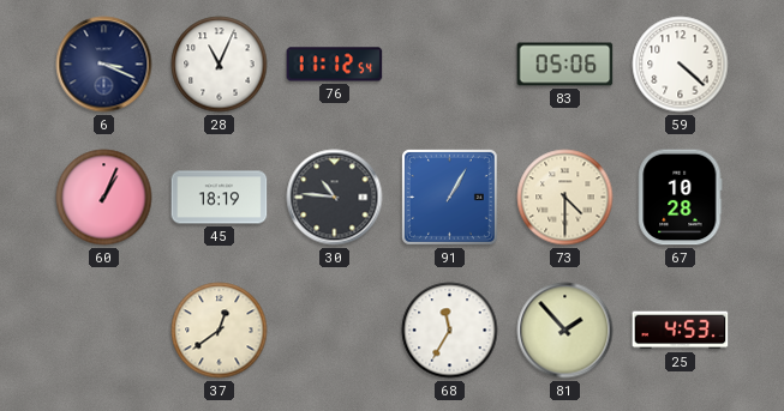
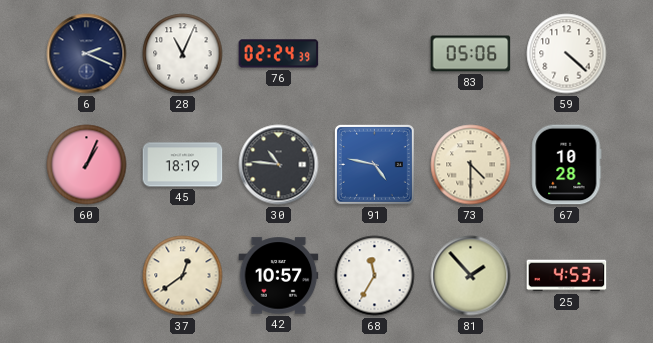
6: 3:19 -> 2:19
76: 11:12 -> 02:24
91: 1:05 -> 4:47
42: none -> 10:57
